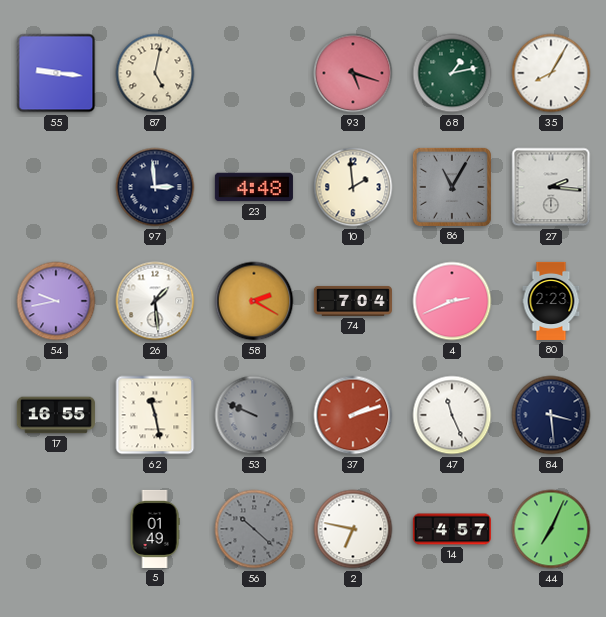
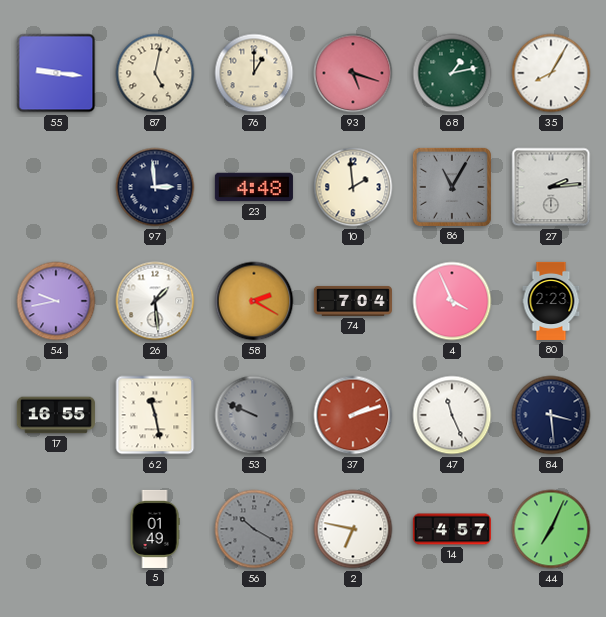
76: none -> 1:00
27: 2:16 -> 2:14
4: 2:41 -> 3:56
56: 10:22 -> 10:20
